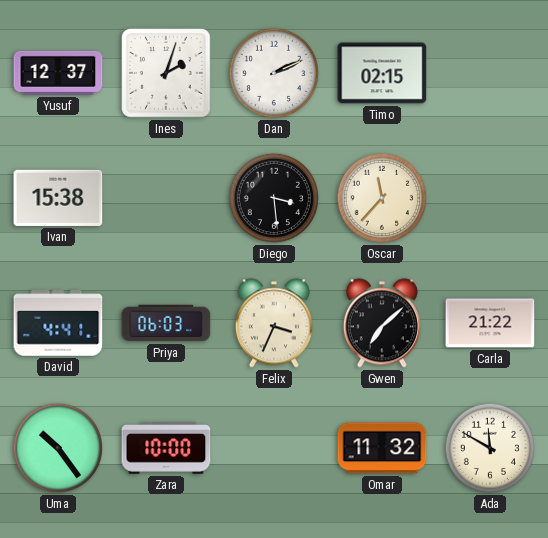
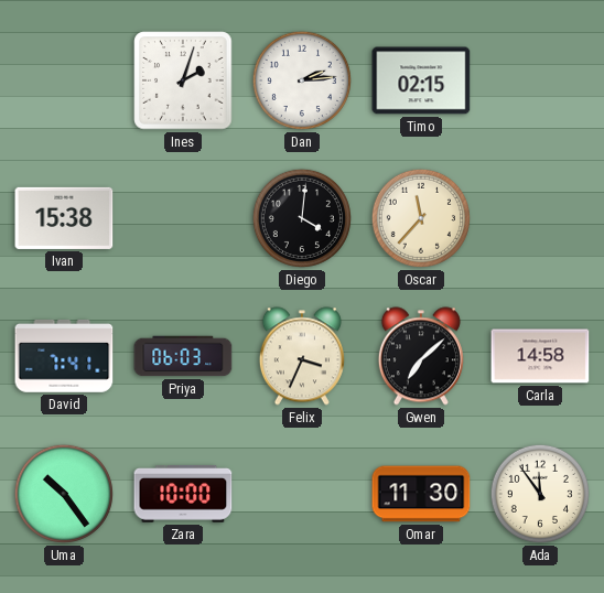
Yusuf: 12:37 -> none
Dan: 2:11 -> 2:14
Diego: 3:29 -> 4:01
David: 4:41 -> 7:41
Carla: 21:22 -> 14:58
Omar: 11:32 -> 11:30
Ada: 11:50 -> 11:54
